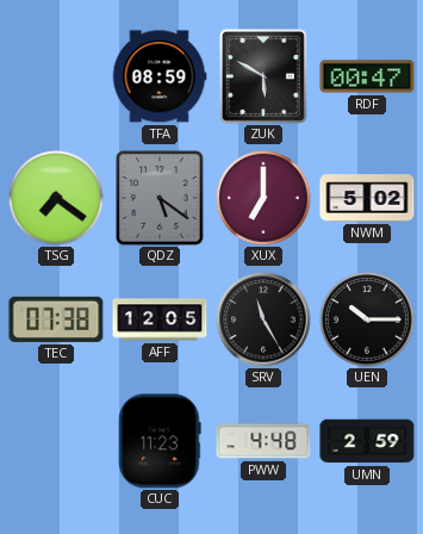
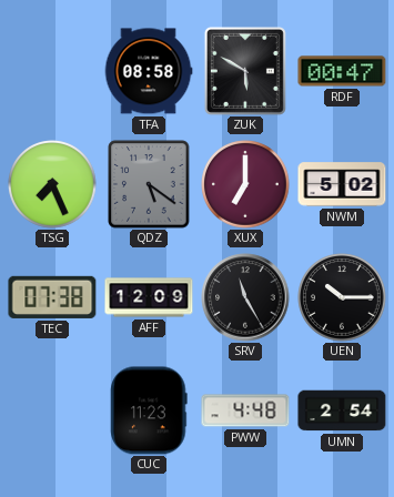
TFA: 08:59 -> 08:58
TSG: 7:21 -> 7:26
AFF: 12:05 -> 12:09
UMN: 2:59 -> 2:54
